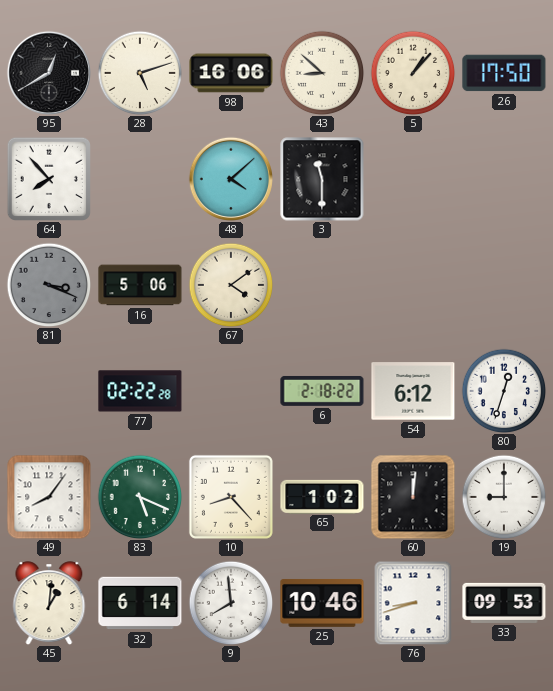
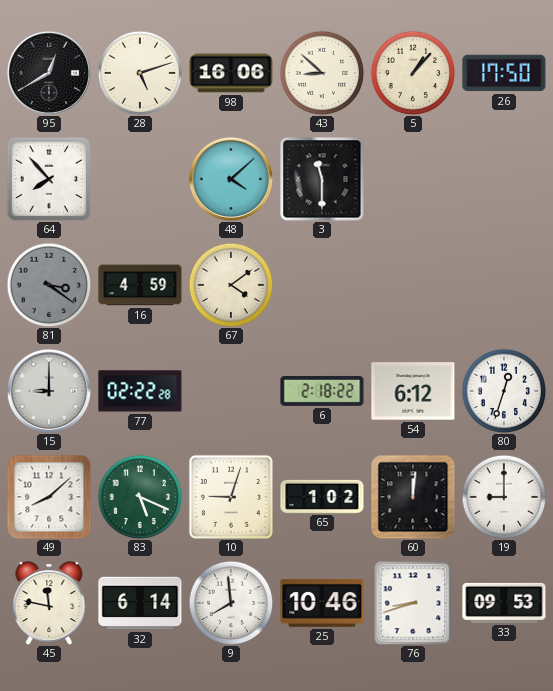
81: 3:19 -> 3:21
16: 5:06 -> 4:59
15: none -> 9:00
49: 8:06 -> 8:08
10: 8:23 -> 9:03
45: 1:01 -> 11:47
